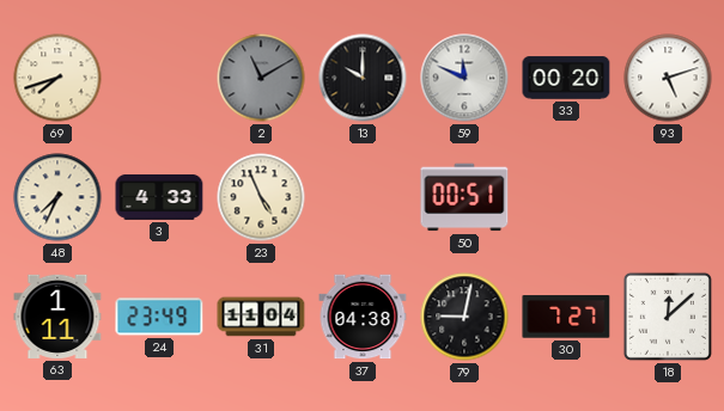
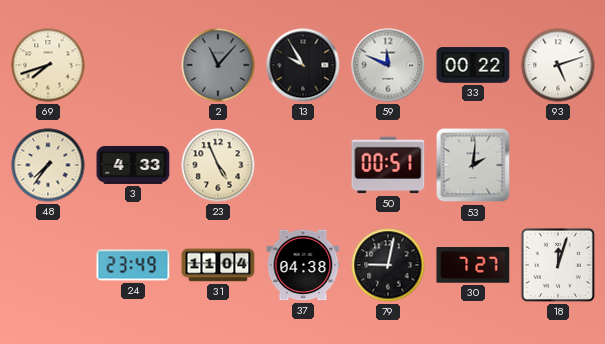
2: 11:10 -> 11:07
13: 10:00 -> 9:55
33: 00:20 -> 00:22
48: 7:34 -> 7:36
53: none -> 2:01
63: 1:11 -> none
18: 12:08 -> 12:03
